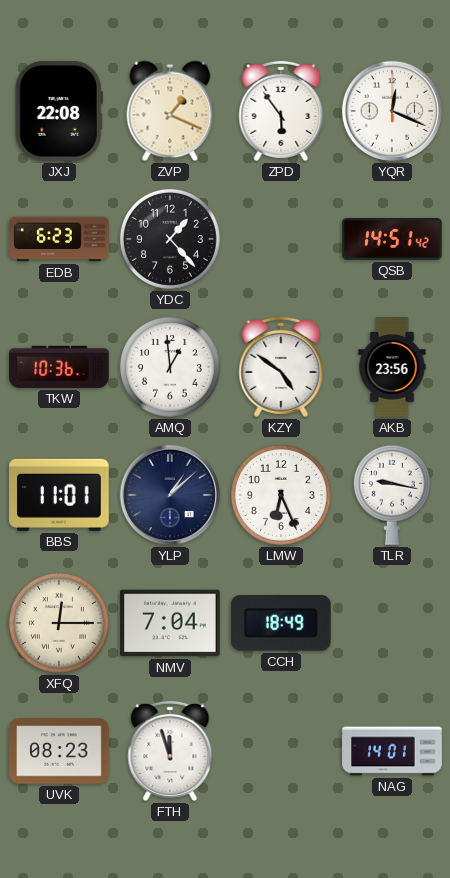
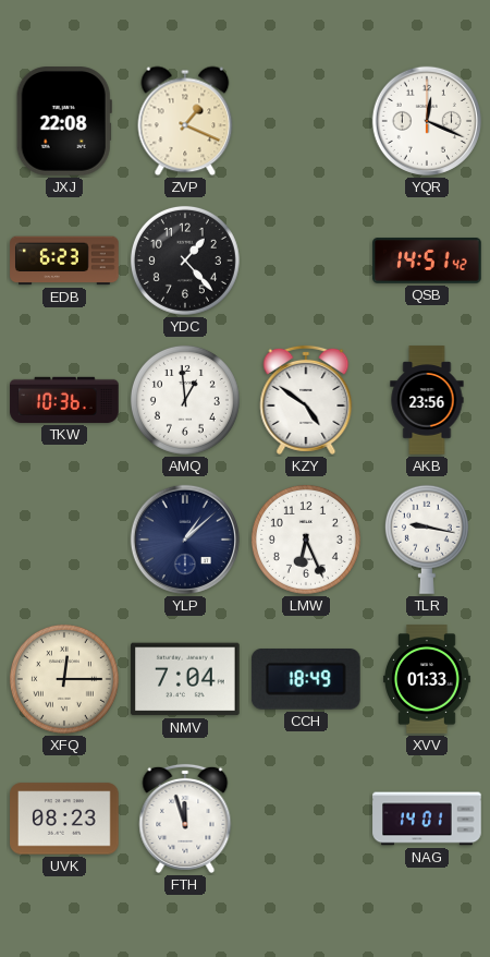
ZPD: 5:54 -> none
BBS: 11:01 -> none
XVV: none -> 01:33
